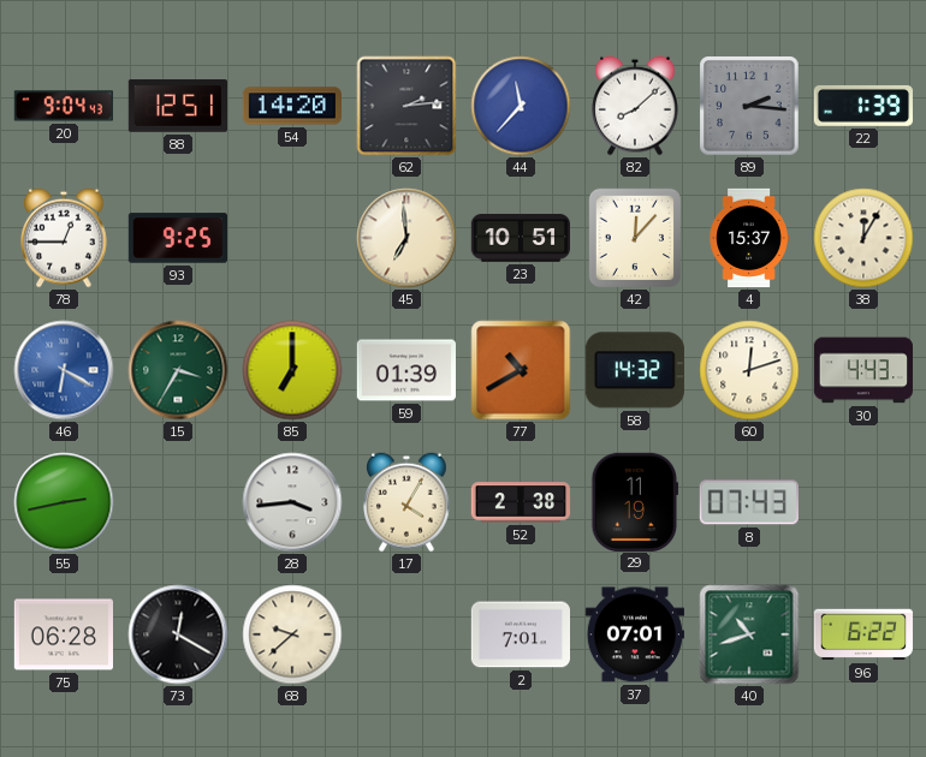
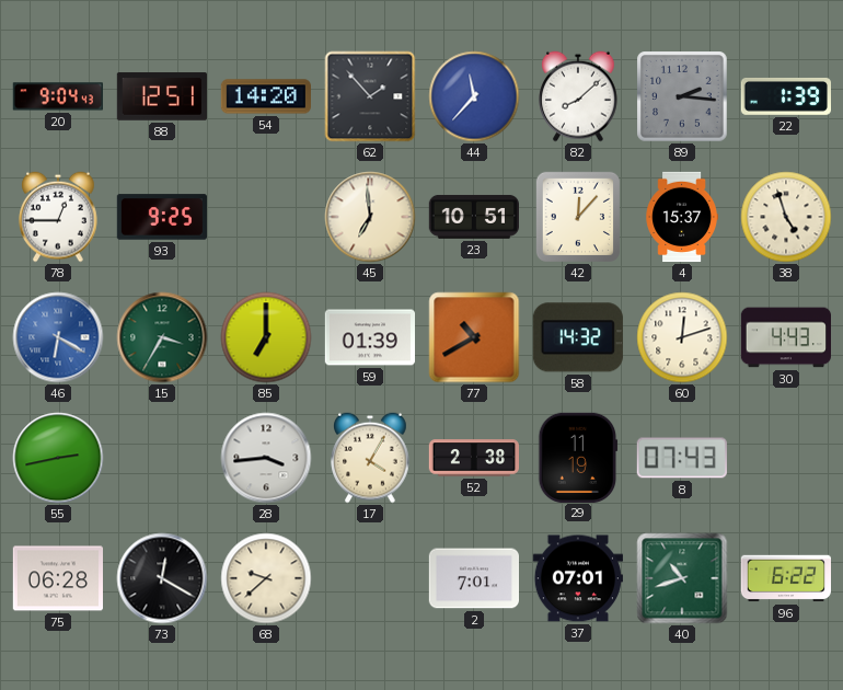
62: 2:14 -> 1:53
38: 12:05 -> 4:57
